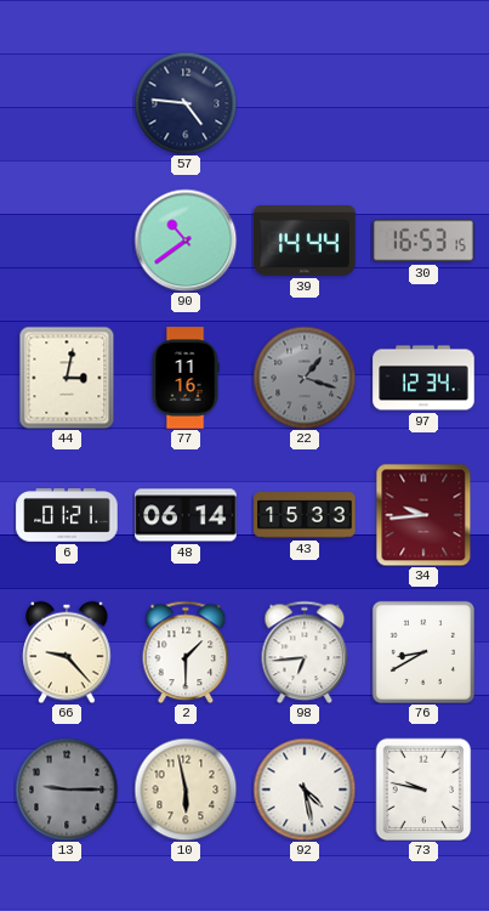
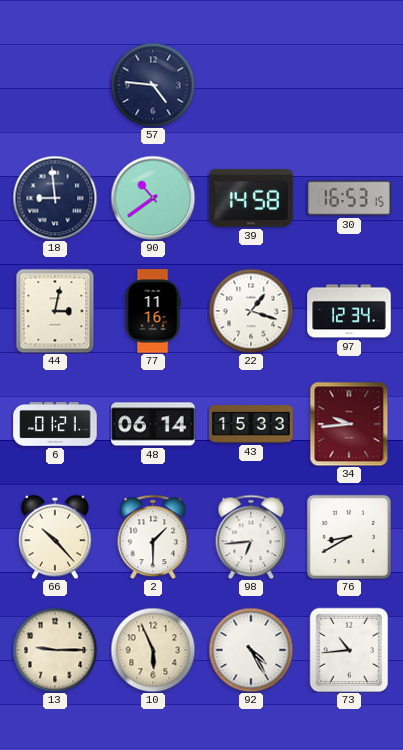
18: none -> 8:59
39: 14:44 -> 14:58
22 dial: grey -> white
66: 9:23 -> 10:23
13 dial: grey -> cream
10: 5:58 -> 5:56
92: 4:28 -> 4:25
73: 9:47 -> 10:44
